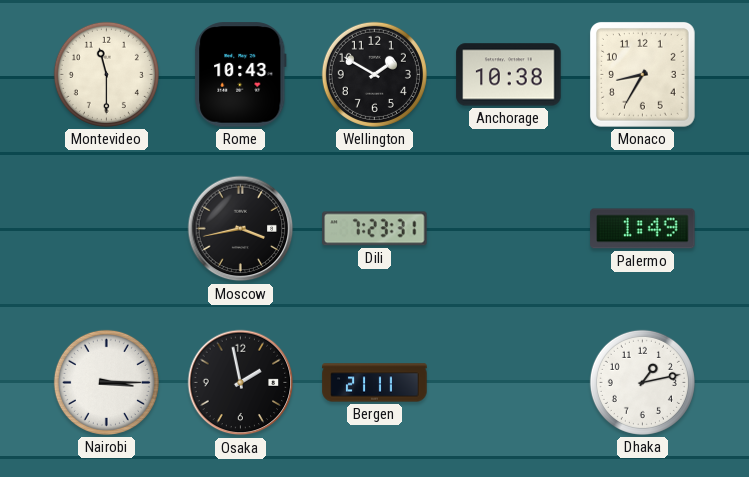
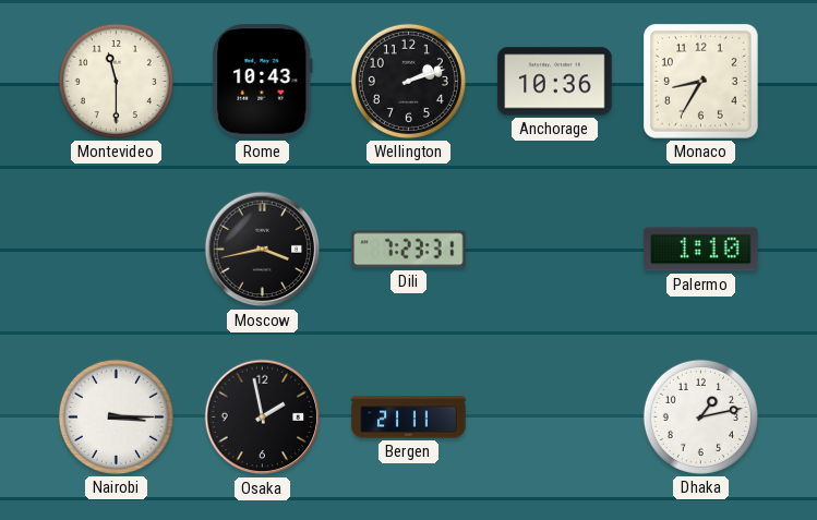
Wellington: 1:50 -> 2:12
Anchorage: 10:38 -> 10:36
Palermo: 1:49 -> 1:10
